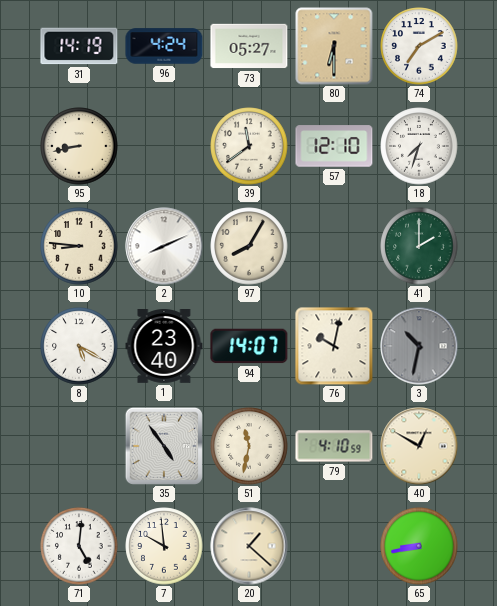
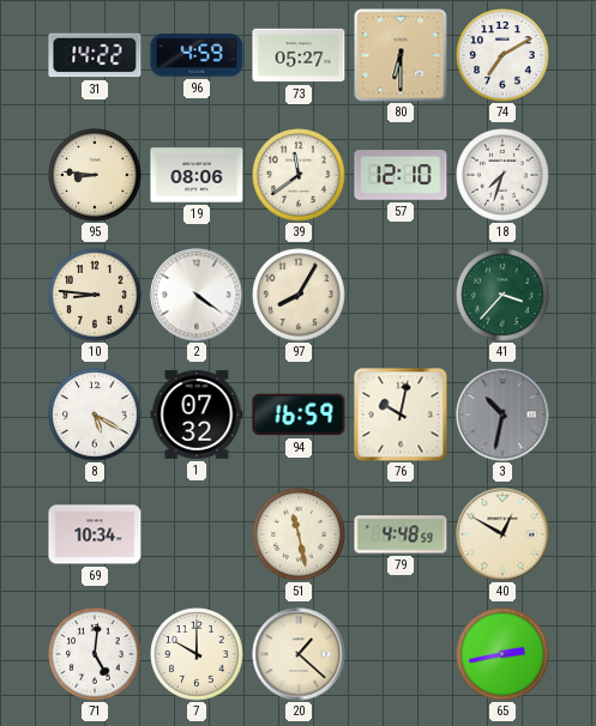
31: 14:19 -> 14:22
96: 4:24 -> 4:59
95: 8:43 -> 8:46
19: none -> 08:06
2: 8:11 -> 4:21
41: 2:00 -> 3:37
1: 23:40 -> 07:32
94: 14:07 -> 16:59
69: none -> 10:34
35: 4:54 -> none
51: 11:32 -> 11:28
79: 4:10 -> 4:48
7: 9:59 -> 10:00
65: 8:43 -> 2:43
